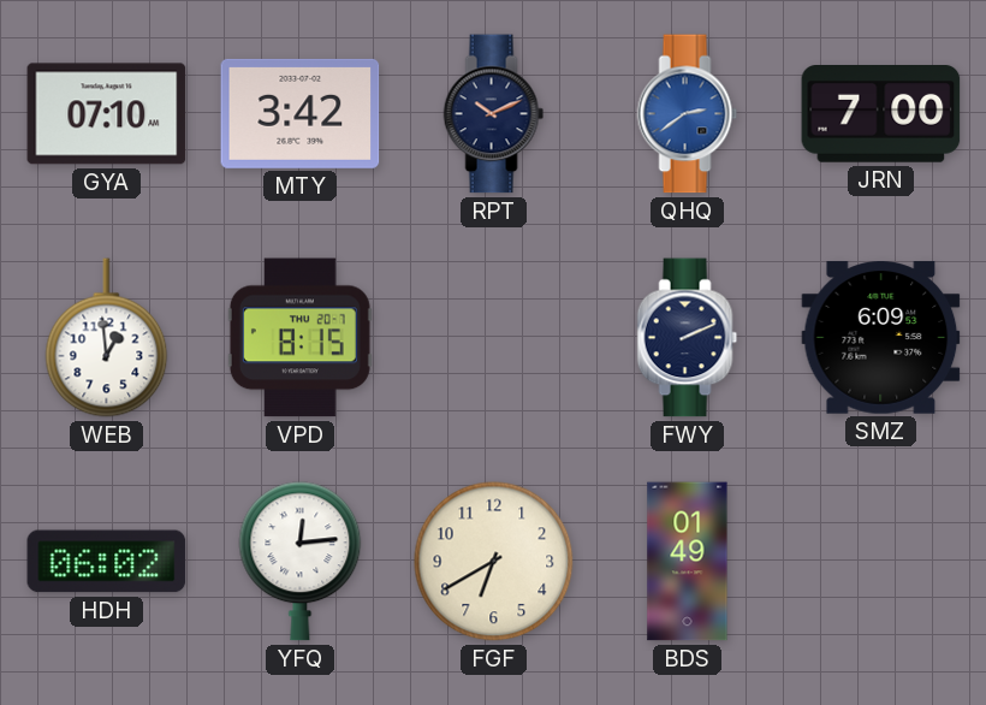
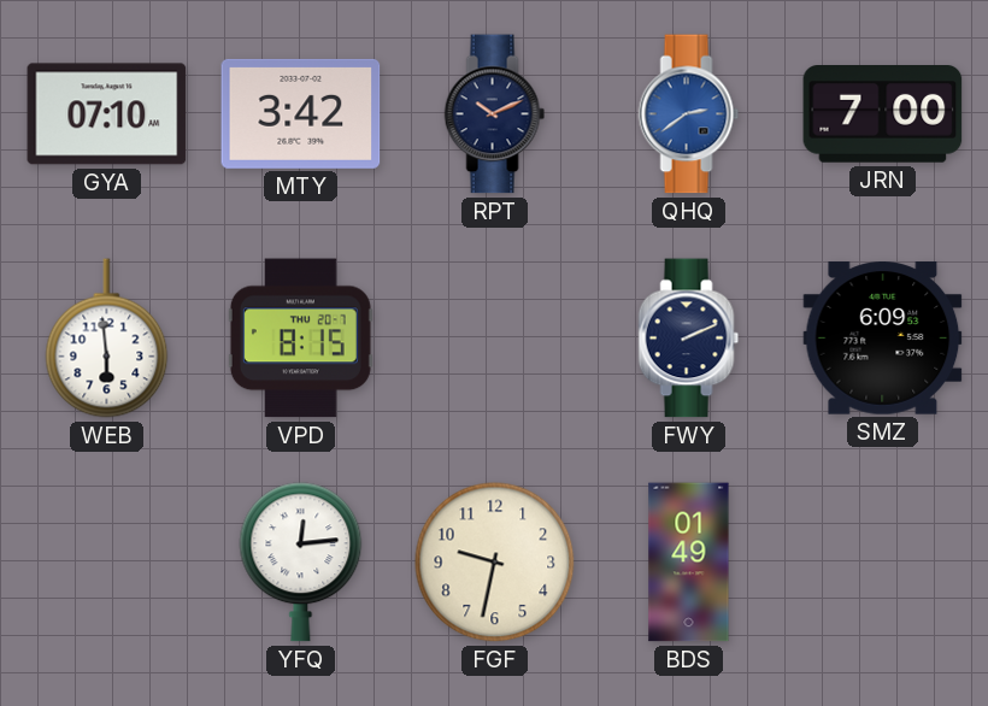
WEB: 12:59 -> 5:59
HDH: 06:02 -> none
FGF: 6:40 -> 9:32
